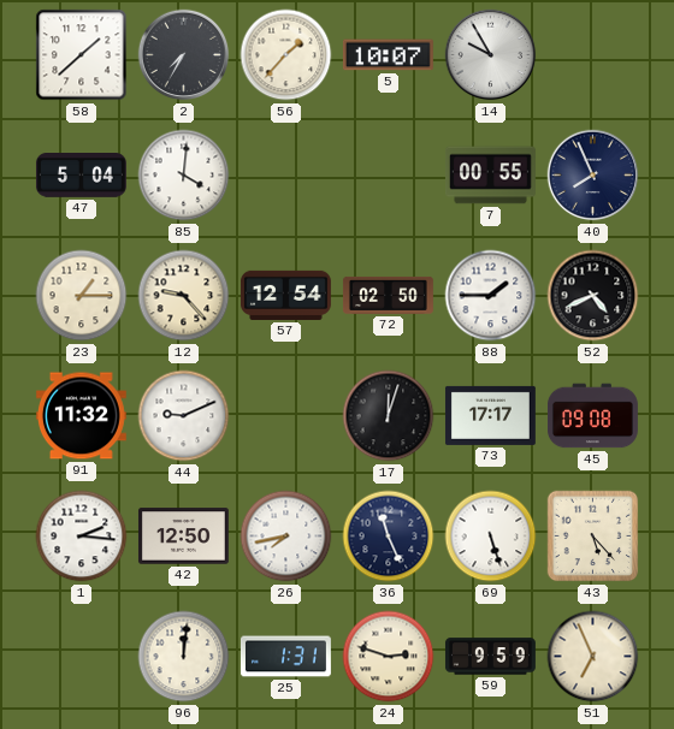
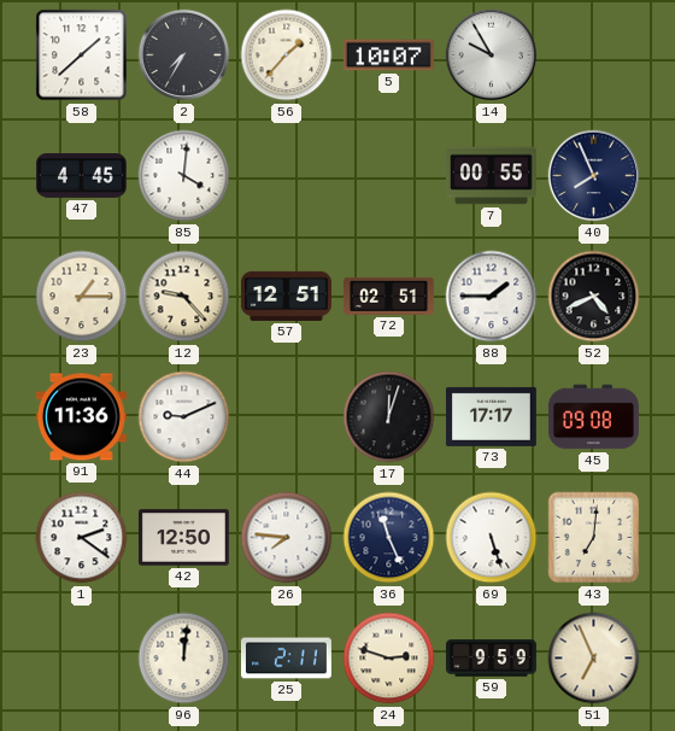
47: 5:04 -> 4:45
57: 12:54 -> 12:51
72: 02:50 -> 02:51
91: 11:32 -> 11:36
1: 2:16 -> 2:21
26: 7:43 -> 7:46
43: 5:23 -> 7:01
25: 1:31 -> 2:11
